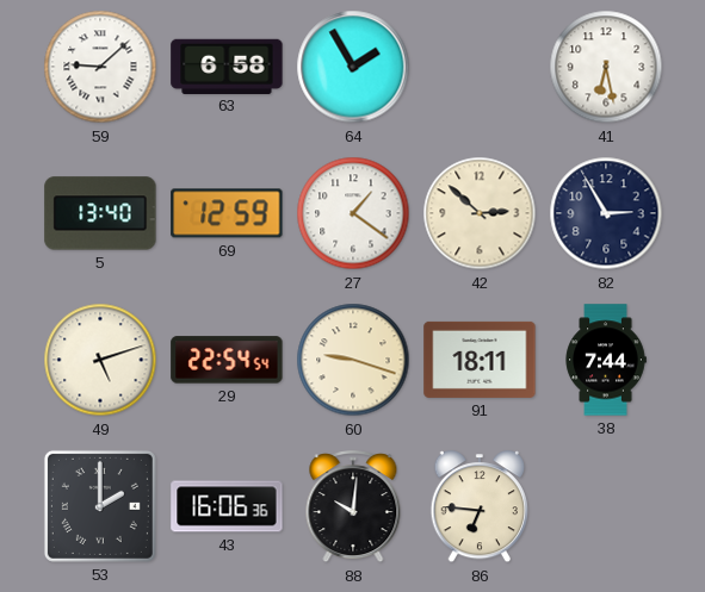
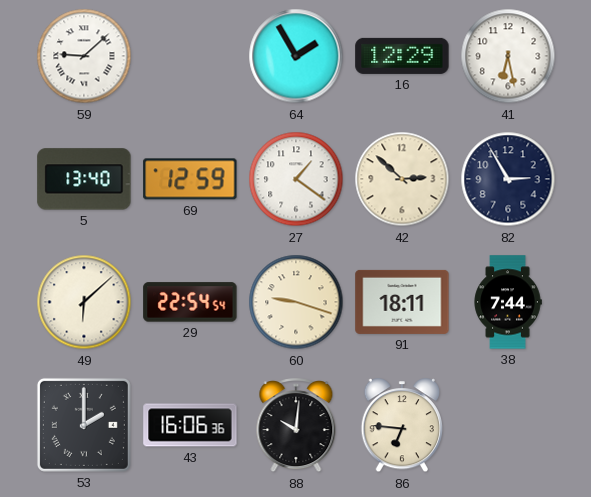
63: 6:58 -> none
16: none -> 12:29
49: 5:12 -> 6:08
